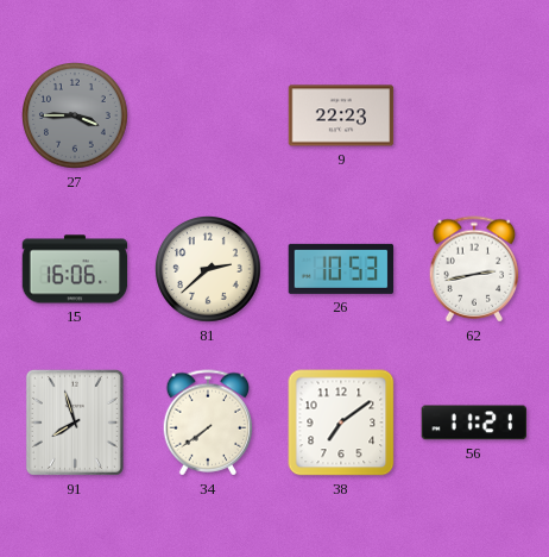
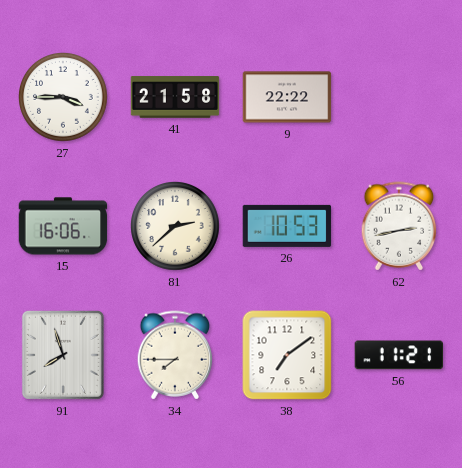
27 dial: grey -> white
41: none -> 21:58
9: 22:23 -> 22:22
34: 7:39 -> 7:45
